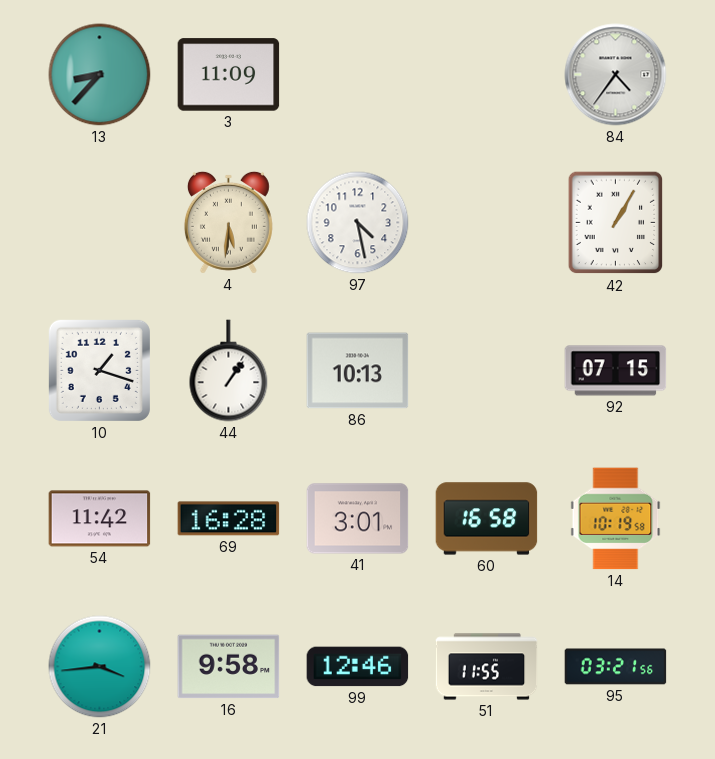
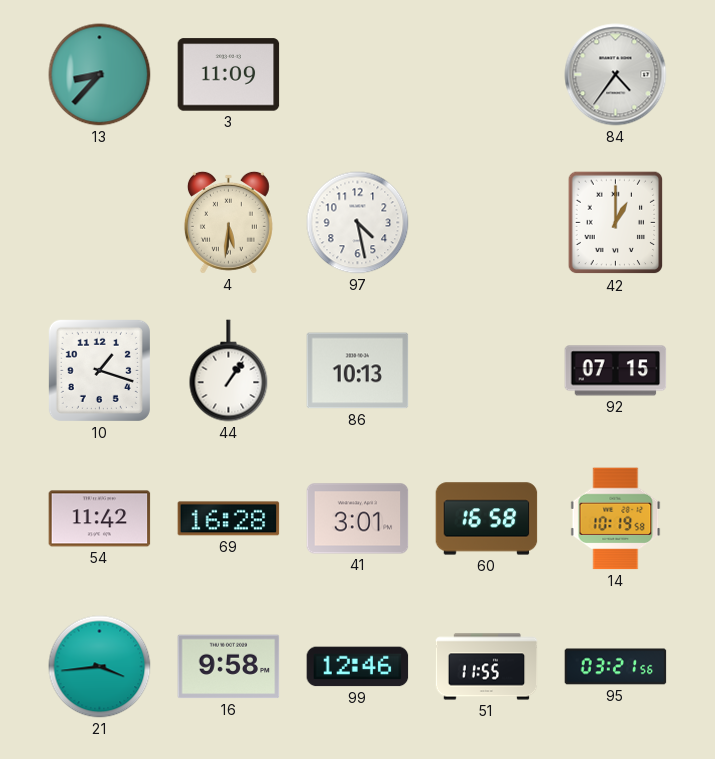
42: 1:05 -> 1:00
